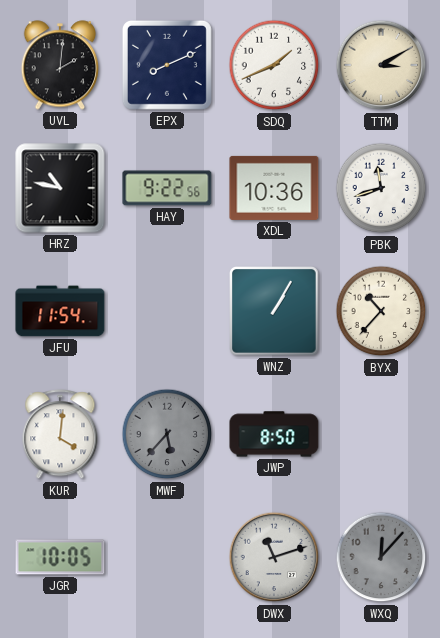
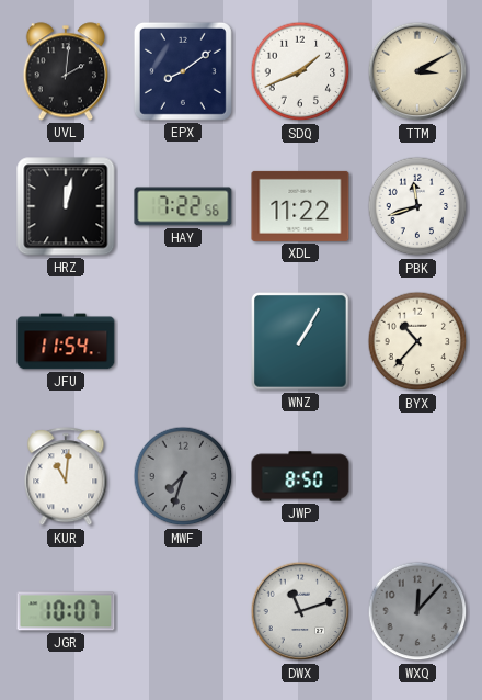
EPX: 8:11 -> 8:09
HRZ: 10:47 -> 12:02
HAY: 9:22 -> 7:22
XDL: 10:36 -> 11:22
KUR: 4:01 -> 11:01
MWF: 5:37 -> 7:33
JGR: 10:05 -> 10:07
